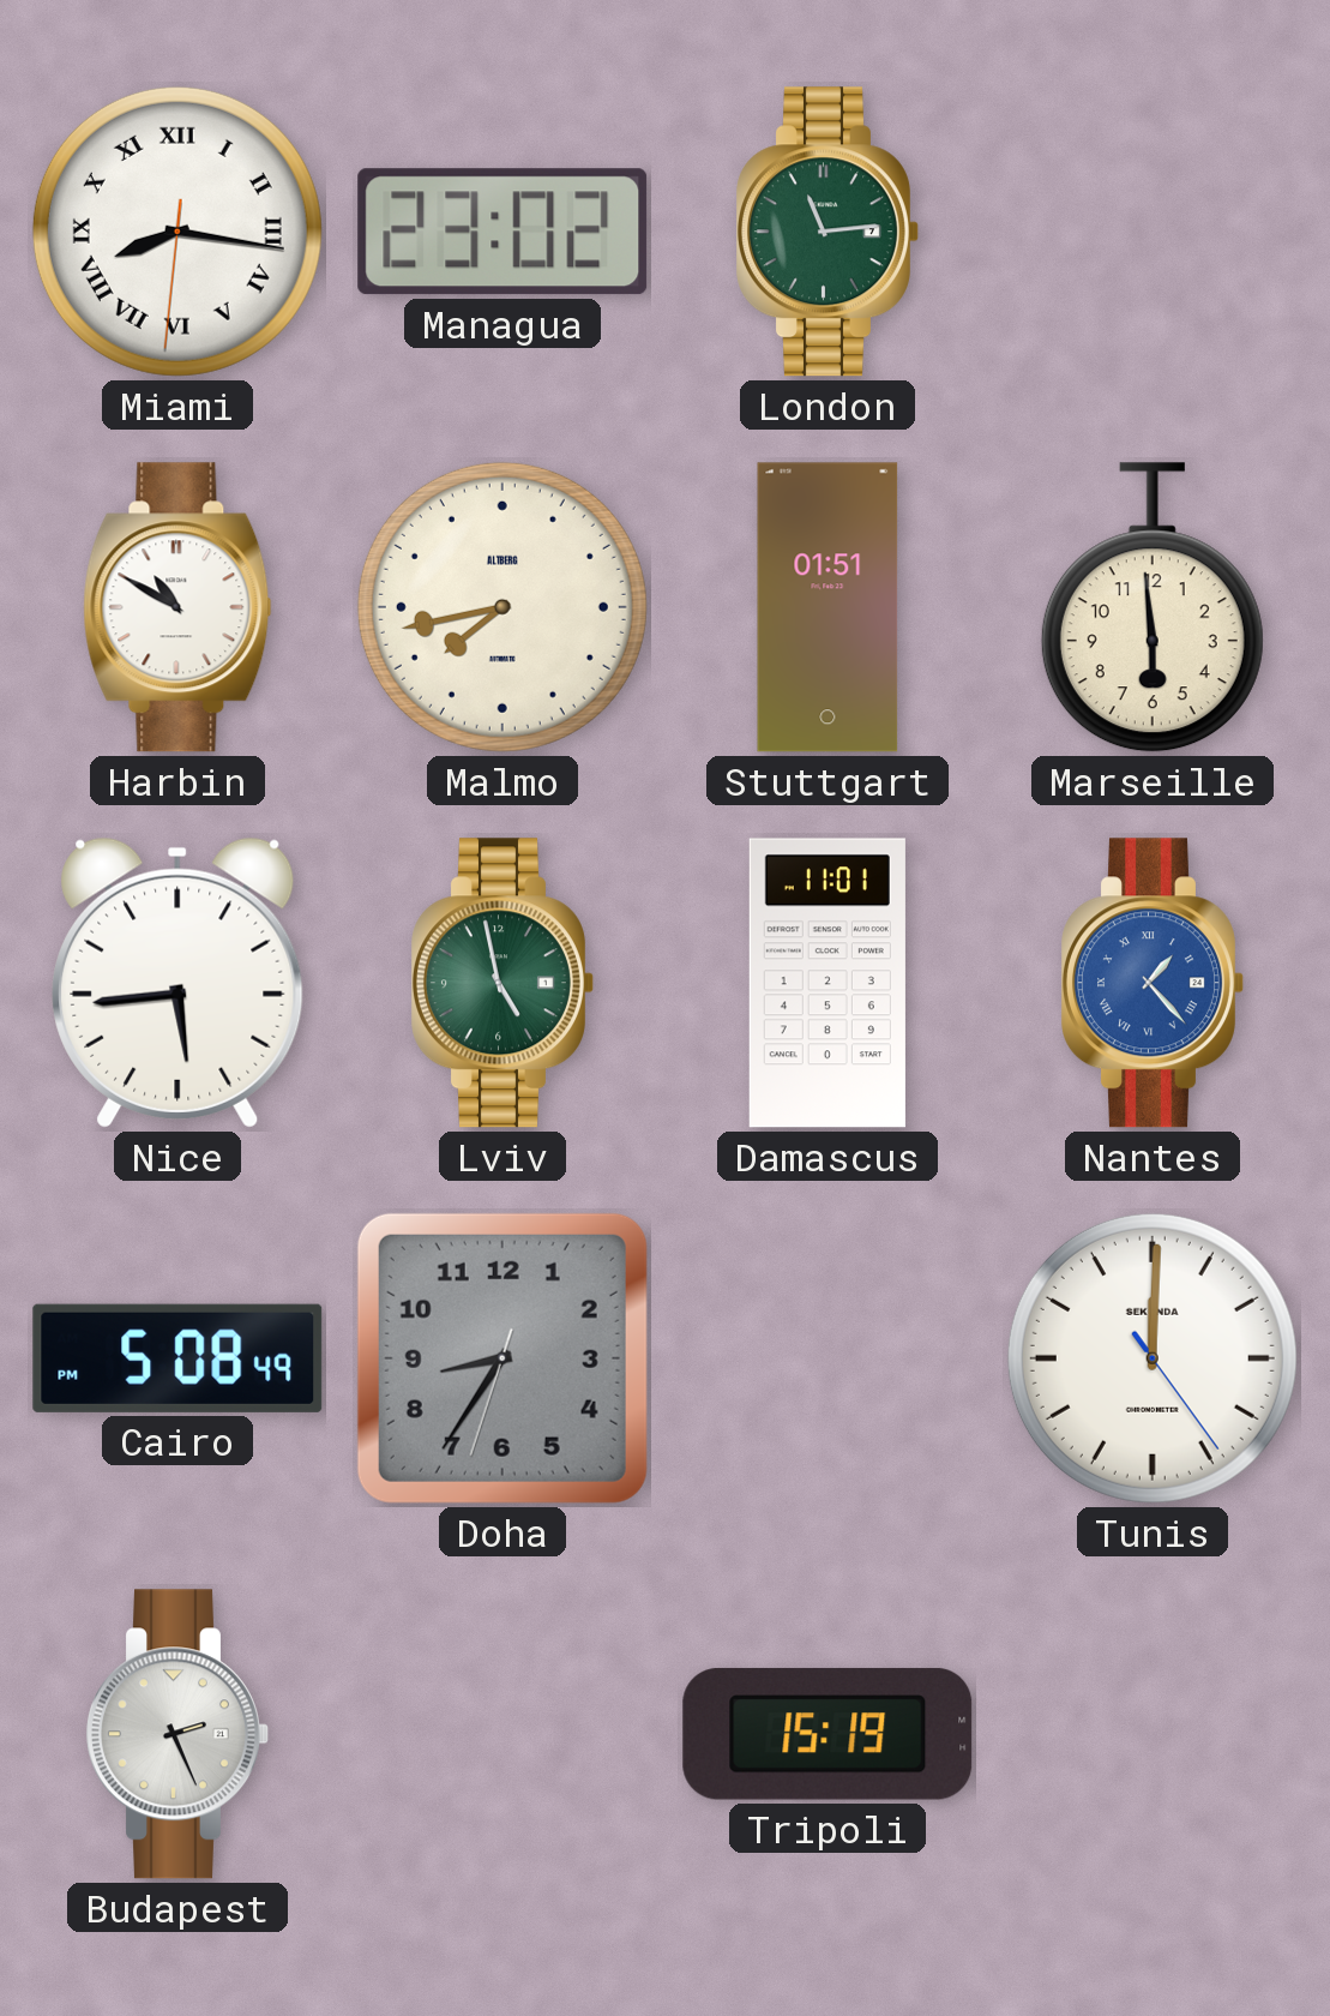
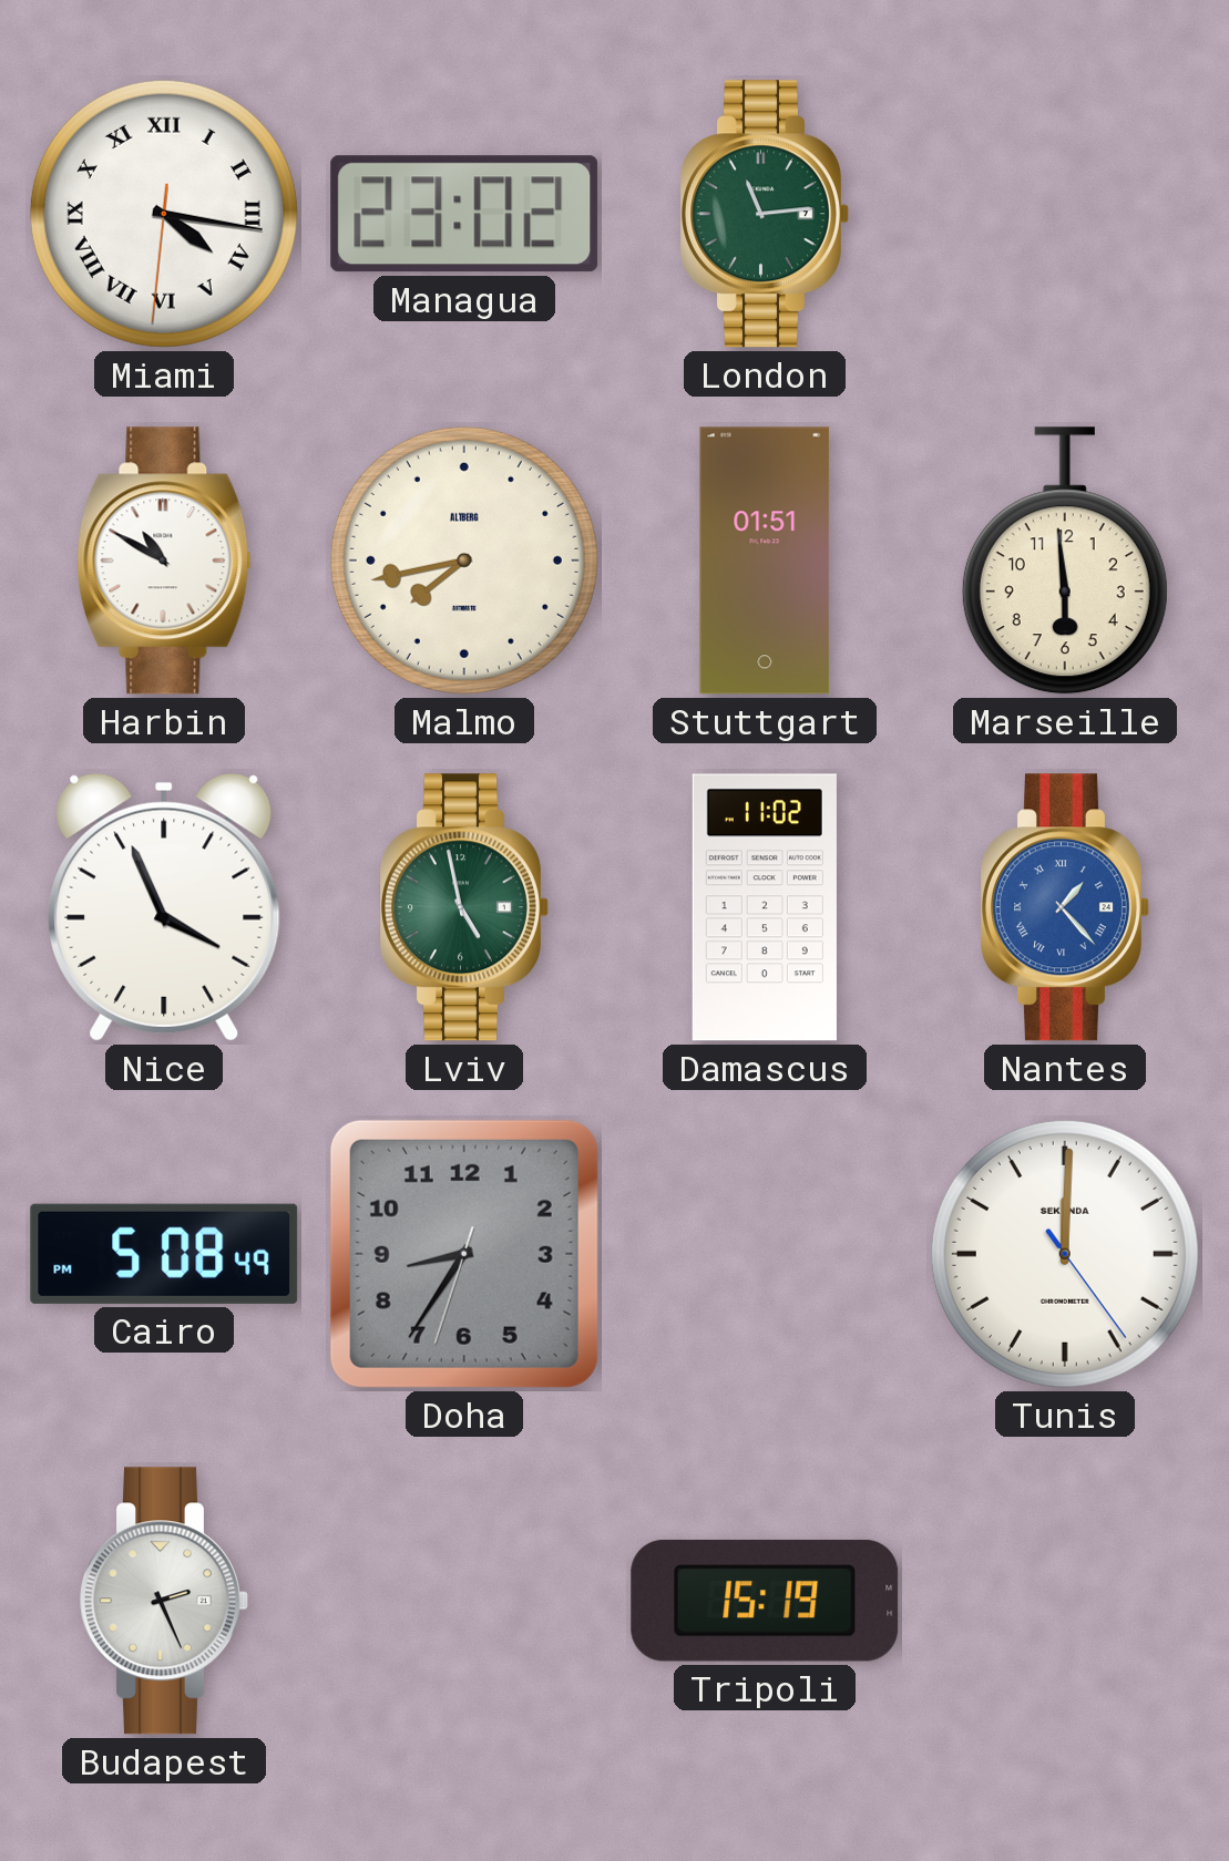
Miami: 8:16 -> 4:16
Nice: 5:44 -> 3:56
Damascus: 11:01 -> 11:02
